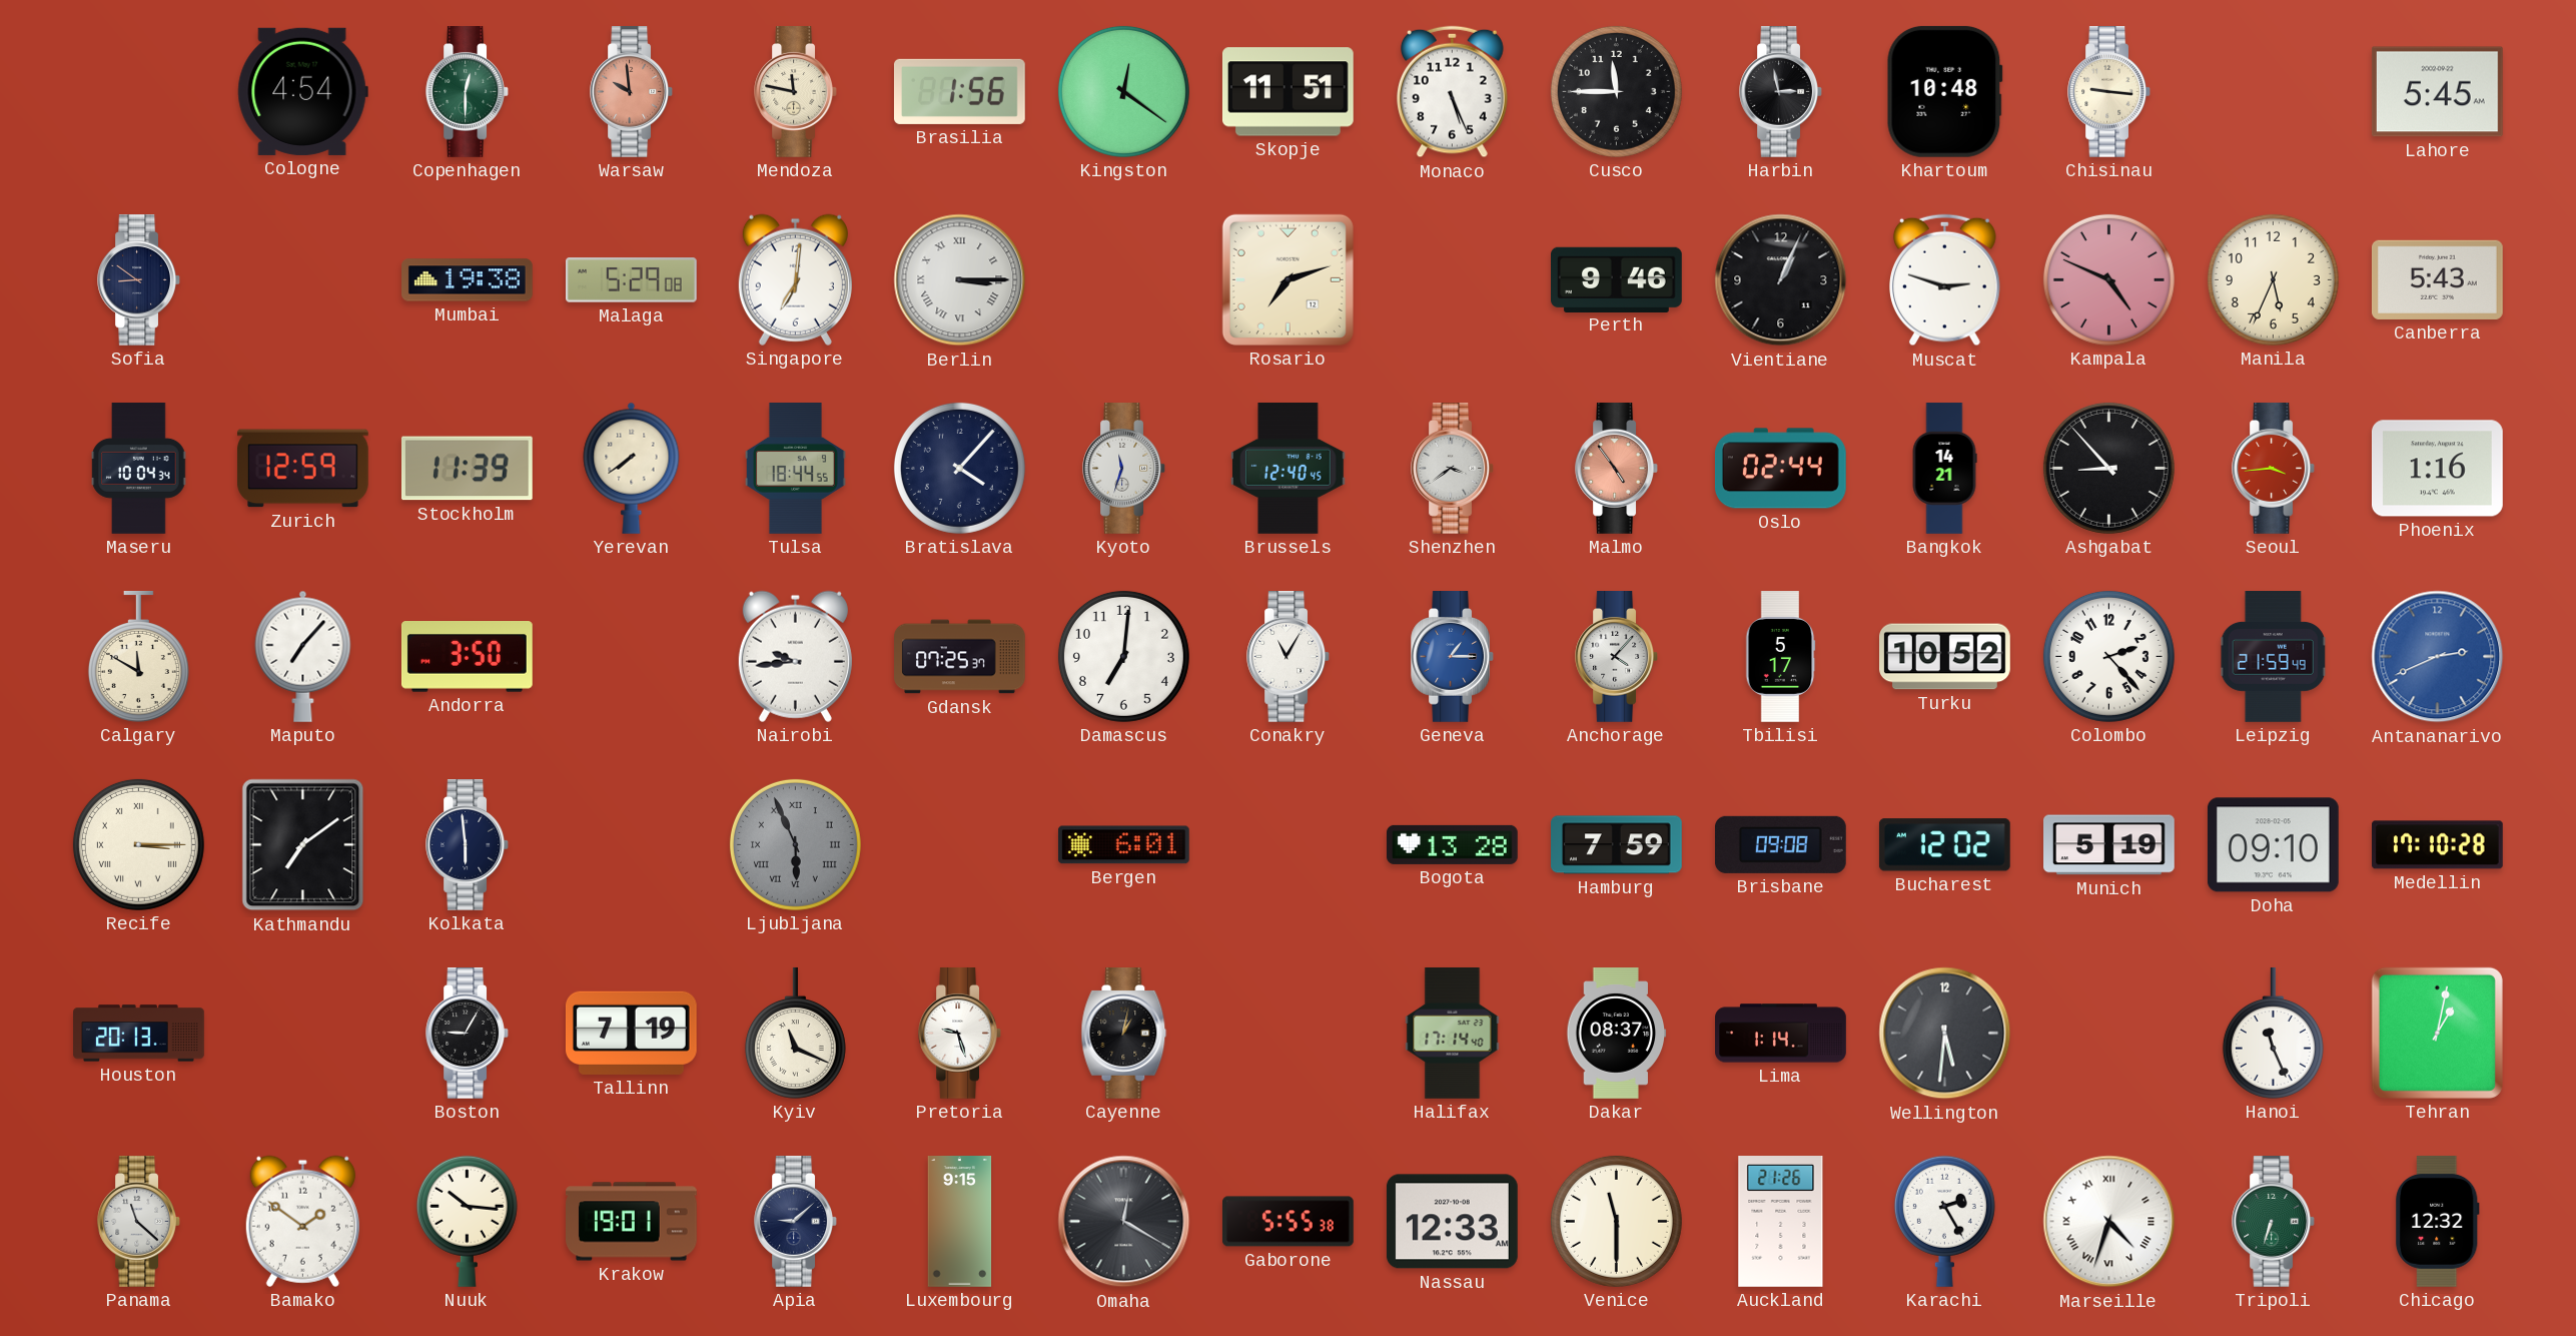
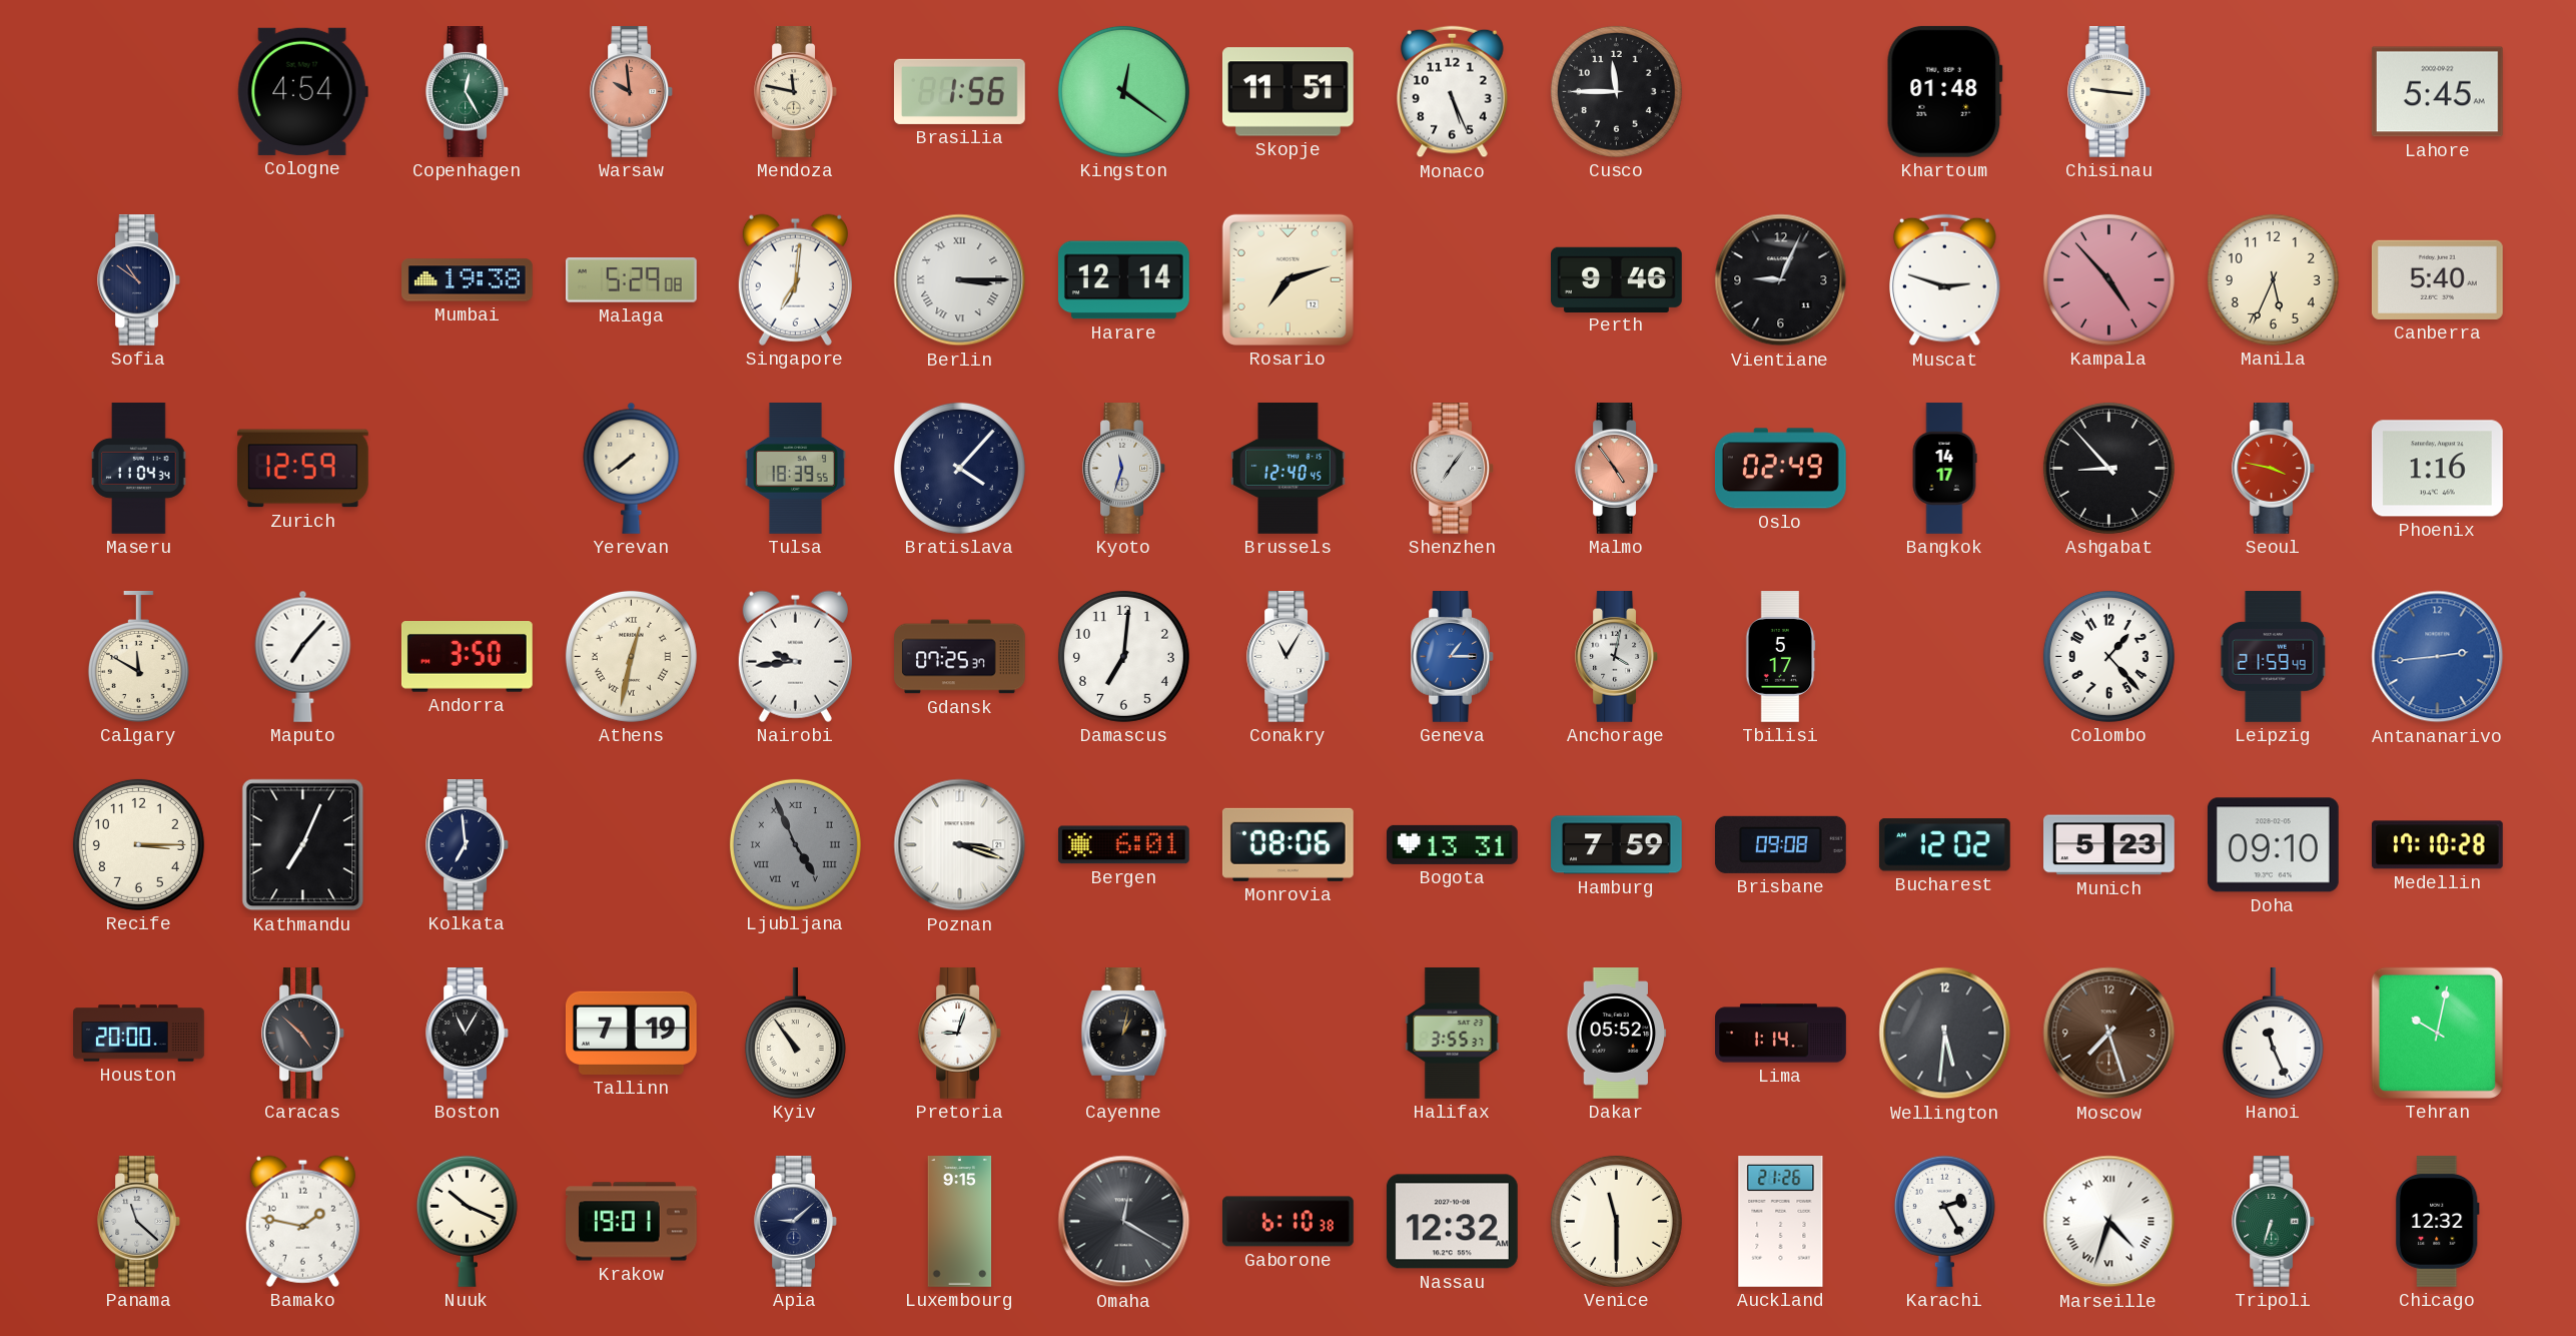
Copenhagen: 12:30 -> 12:25
Harbin: 2:58 -> none
Khartoum: 10:48 -> 01:48
Sofia: 8:51 -> 10:51
Harare: none -> 12:14
Vientiane: 1:04 -> 9:04
Kampala: 4:49 -> 4:53
Canberra: 5:43 -> 5:40
Maseru: 10:04 -> 11:04
Stockholm: 11:39 -> none
Tulsa: 18:44 -> 18:39
Shenzhen: 3:39 -> 7:06
Oslo: 02:44 -> 02:49
Bangkok: 14:21 -> 14:17
Seoul: 3:44 -> 3:47
Athens: none -> 12:32
Anchorage: 4:07 -> 4:02
Turku: 10:52 -> none
Colombo: 2:23 -> 1:23
Antananarivo: 2:41 -> 2:44
Recife numerals: Roman -> Arabic
Kathmandu: 7:09 -> 7:04
Kolkata: 5:59 -> 6:59
Ljubljana: 5:56 -> 4:56
Poznan: none -> 3:18
Monrovia: none -> 08:06
Bogota: 13:28 -> 13:31
Munich: 5:19 -> 5:23
Houston: 20:13 -> 20:00
Caracas: none -> 4:52
Boston: 9:05 -> 11:05
Kyiv: 11:19 -> 10:54
Pretoria: 9:27 -> 9:03
Halifax: 17:14 -> 3:55
Dakar: 08:37 -> 05:52
Moscow: none -> 7:27
Tehran: 1:02 -> 10:02
Bamako: 1:51 -> 1:47
Nuuk: 10:16 -> 10:19
Gaborone: 5:55 -> 6:10
Nassau: 12:33 -> 12:32
